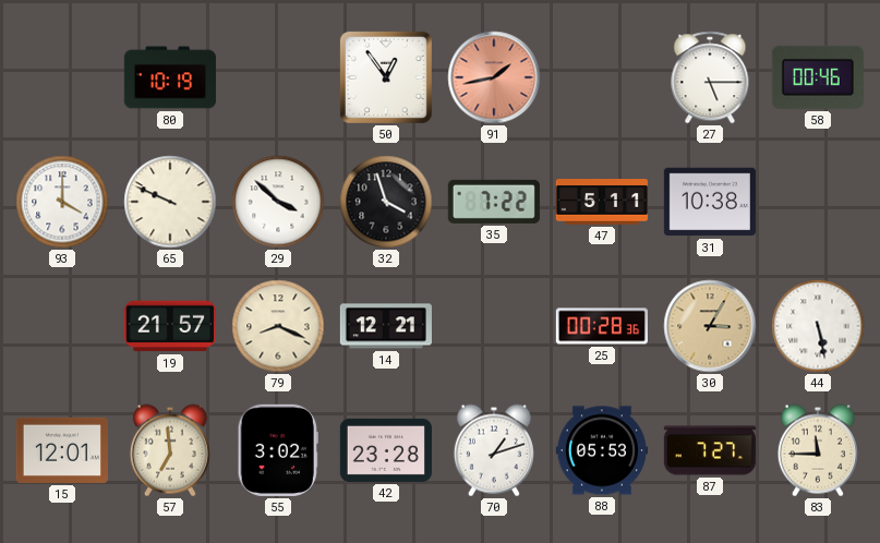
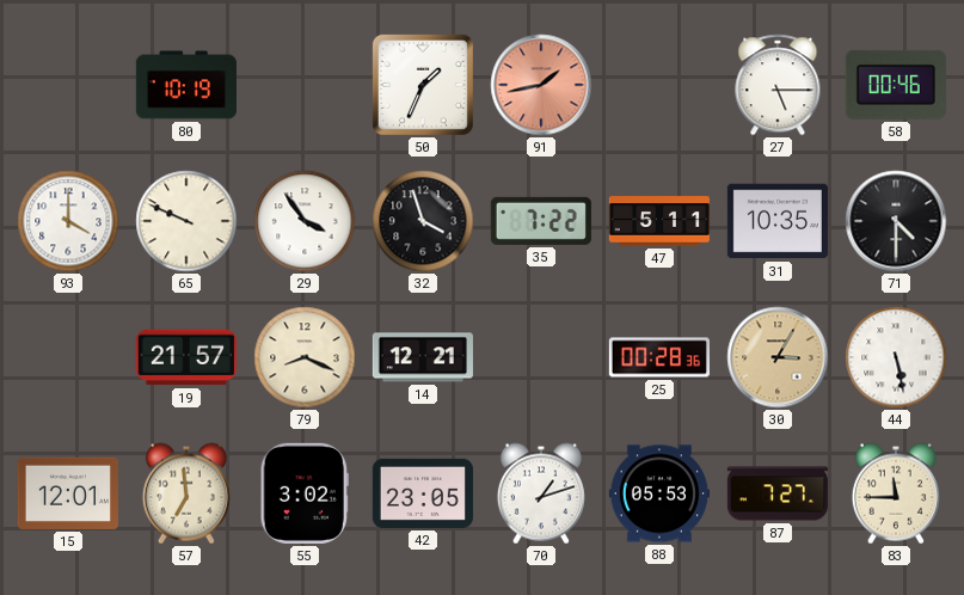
50: 12:54 -> 1:34
29: 3:52 -> 3:54
31: 10:38 -> 10:35
71: none -> 4:30
42: 23:28 -> 23:05
